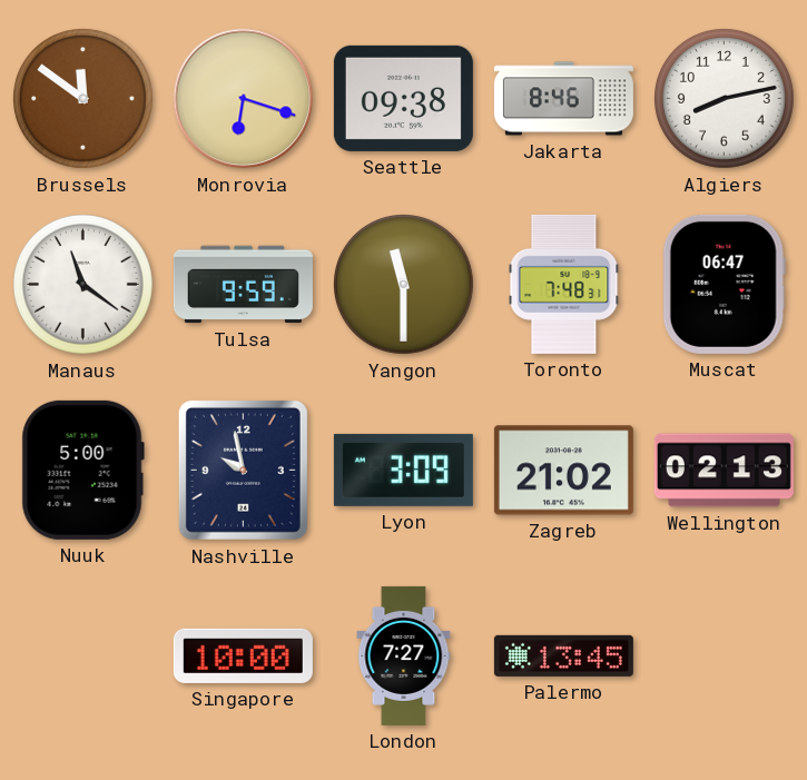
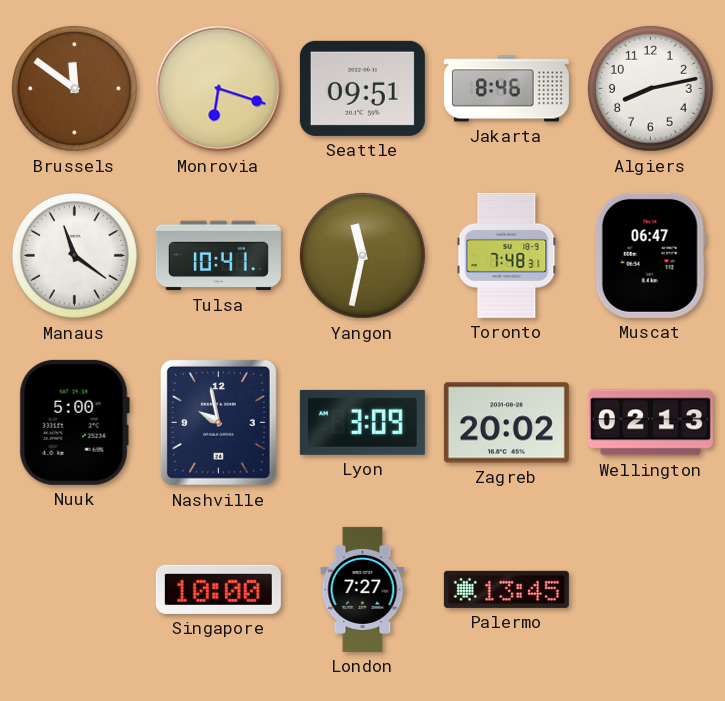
Seattle: 09:38 -> 09:51
Tulsa: 9:59 -> 10:41
Yangon: 11:30 -> 11:32
Zagreb: 21:02 -> 20:02
